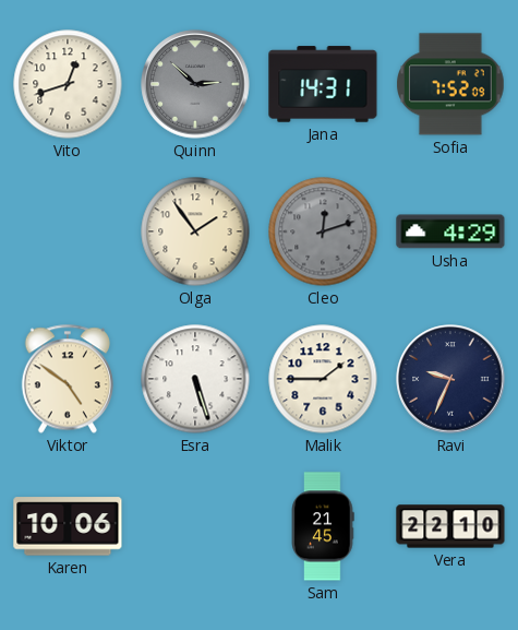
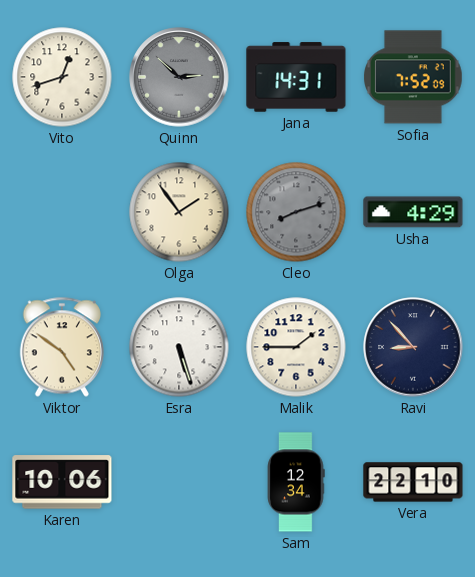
Cleo: 12:12 -> 8:12
Ravi: 9:34 -> 8:53
Sam: 21:45 -> 12:34
